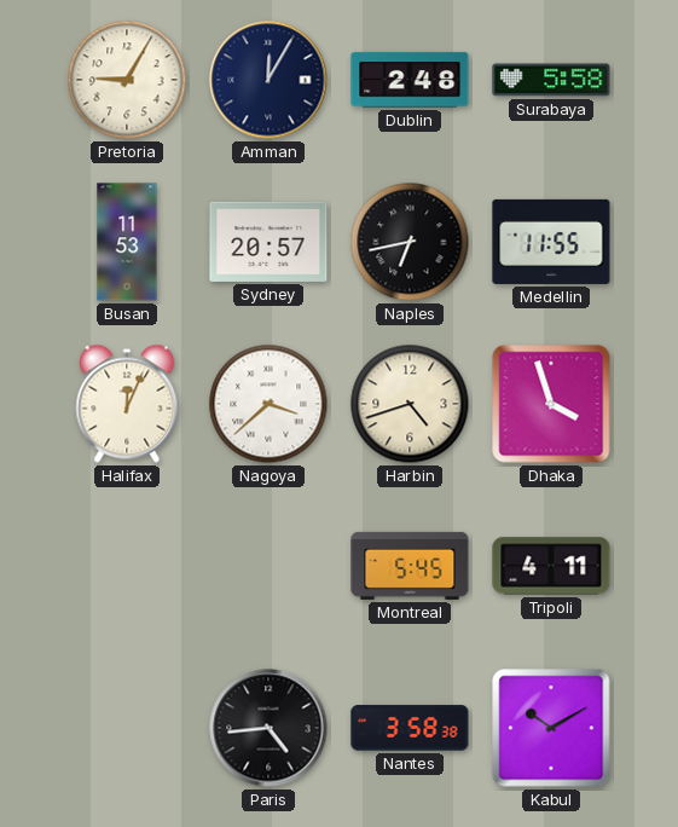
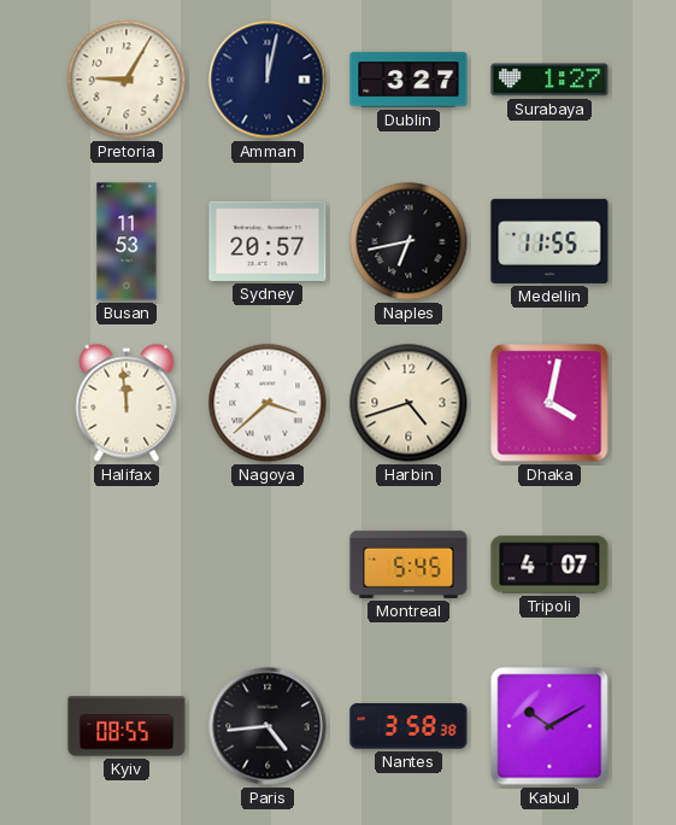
Amman: 12:05 -> 12:02
Dublin: 2:48 -> 3:27
Surabaya: 5:58 -> 1:27
Halifax: 12:04 -> 11:59
Dhaka: 3:57 -> 4:02
Tripoli: 4:11 -> 4:07
Kyiv: none -> 08:55
